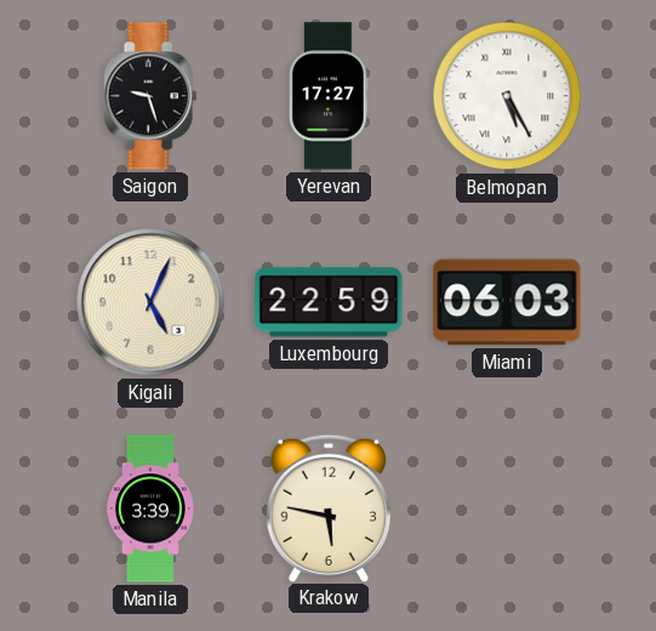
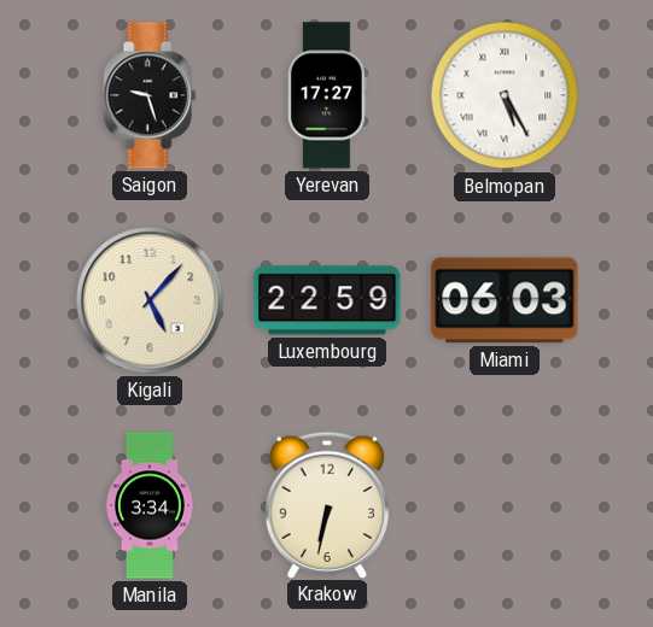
Kigali: 5:04 -> 5:07
Manila: 3:39 -> 3:34
Krakow: 5:47 -> 6:32
